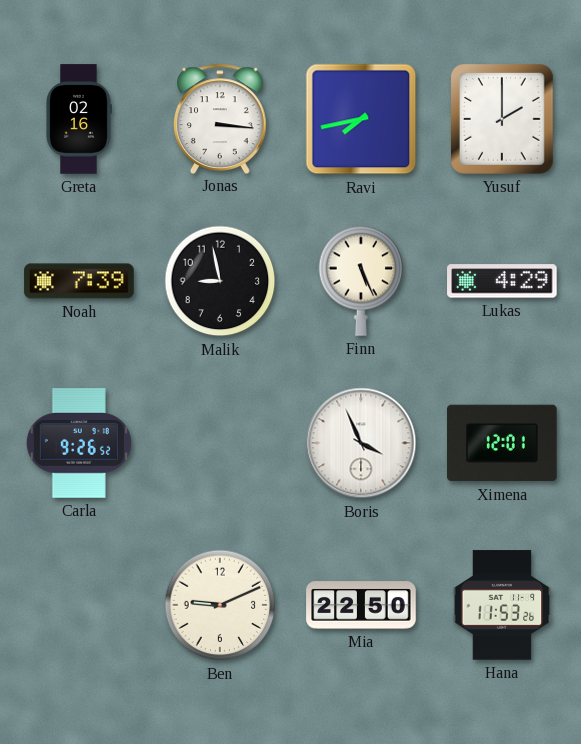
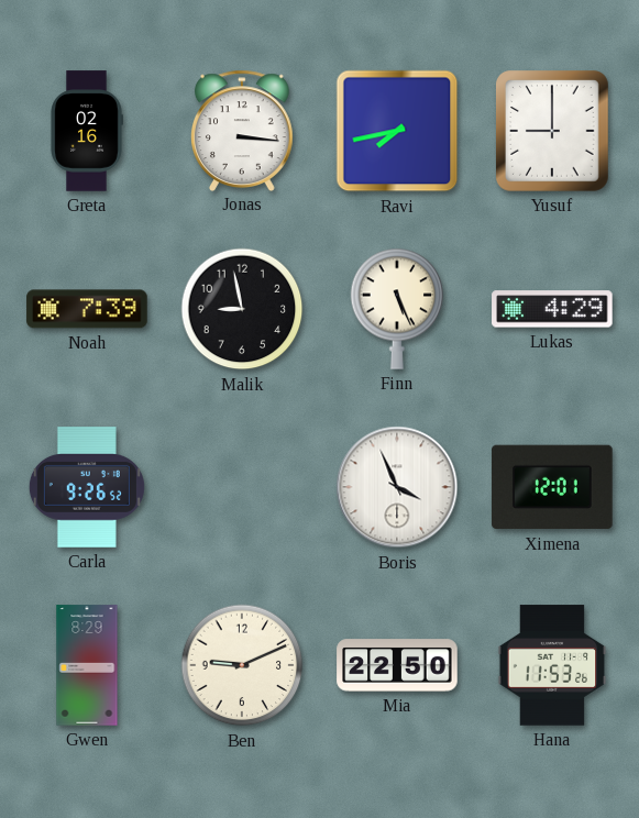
Yusuf: 2:00 -> 9:00
Gwen: none -> 8:29
